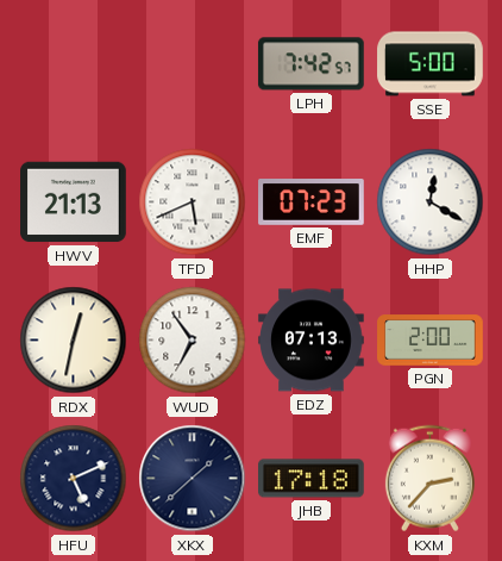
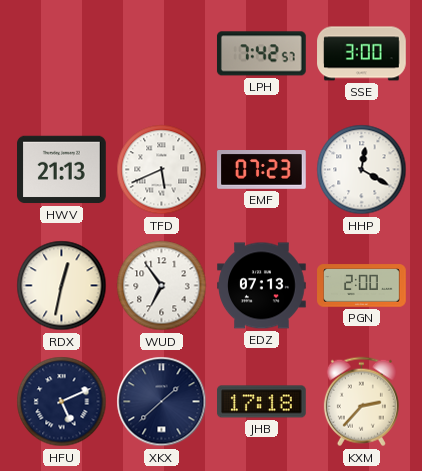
SSE: 5:00 -> 3:00
